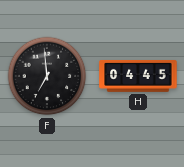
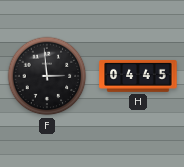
F: 6:59 -> 2:59
